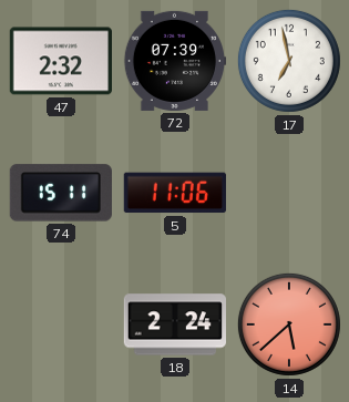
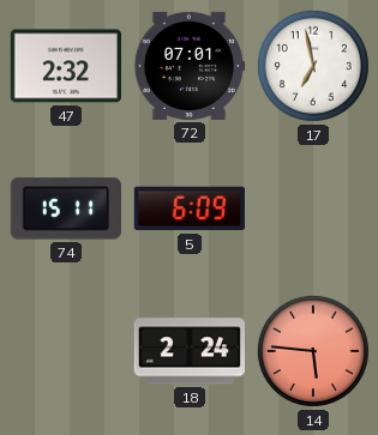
72: 07:39 -> 07:01
5: 11:06 -> 6:09
14: 5:38 -> 5:46
